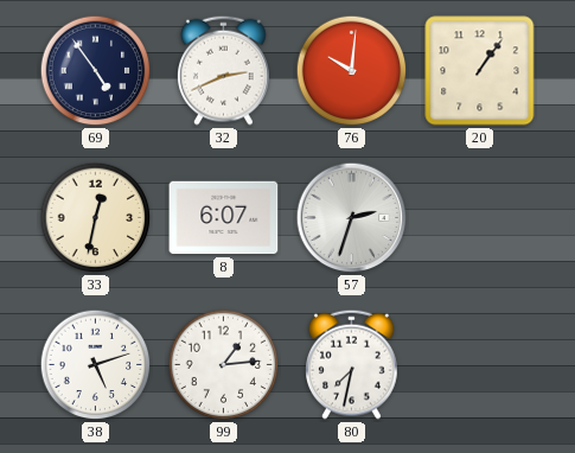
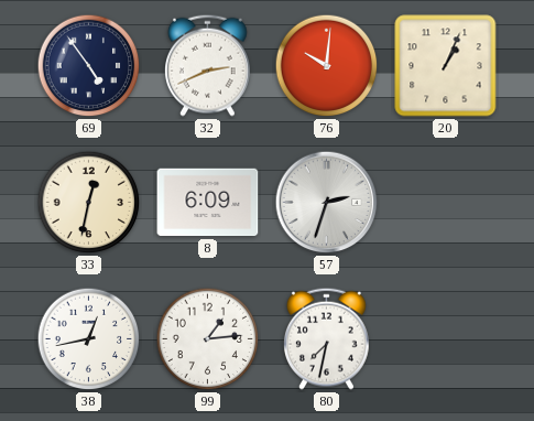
20: 1:06 -> 1:04
8: 6:07 -> 6:09
38: 5:12 -> 12:43
